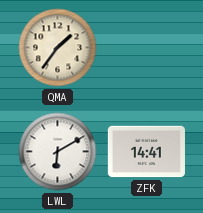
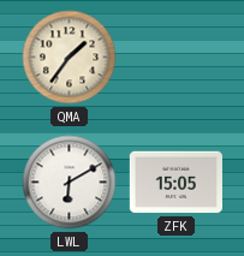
ZFK: 14:41 -> 15:05
